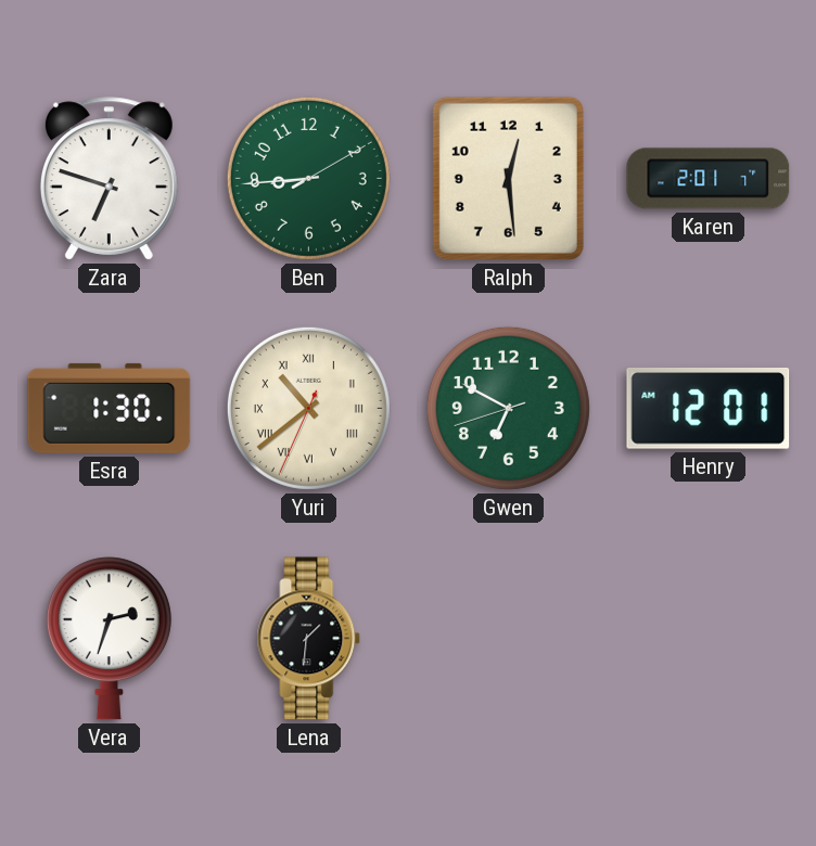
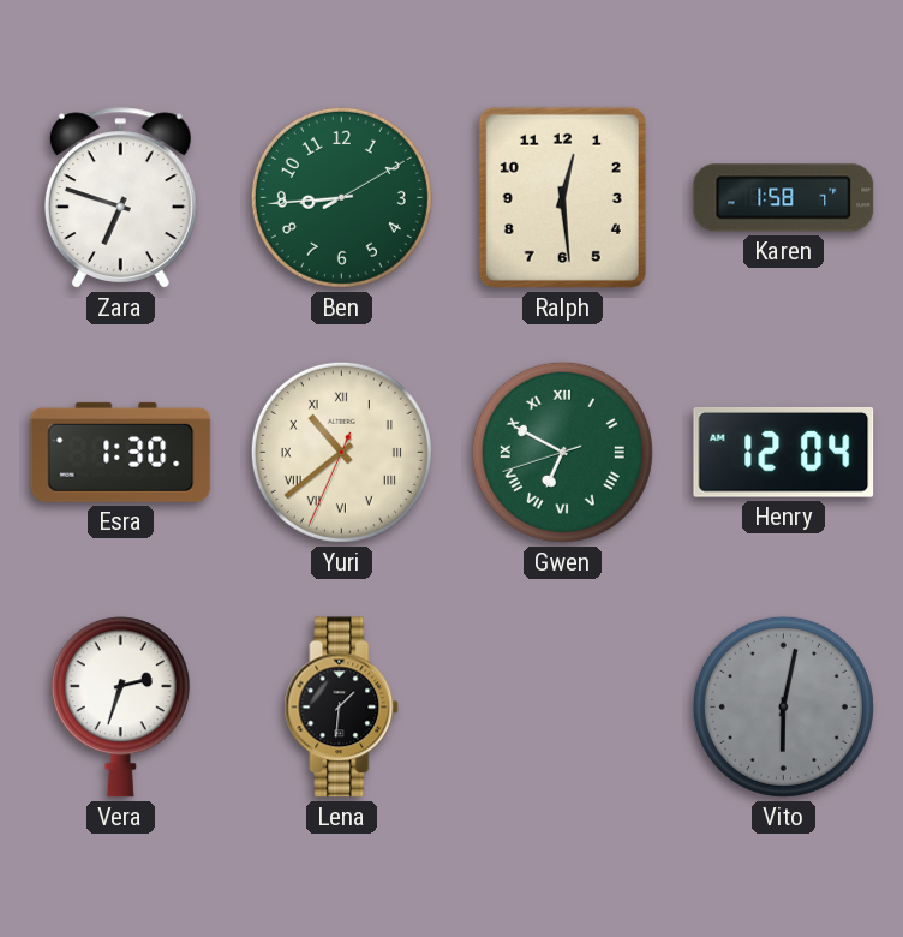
Karen: 2:01 -> 1:58
Gwen numerals: Arabic -> Roman
Henry: 12:01 -> 12:04
Vito: none -> 6:02
